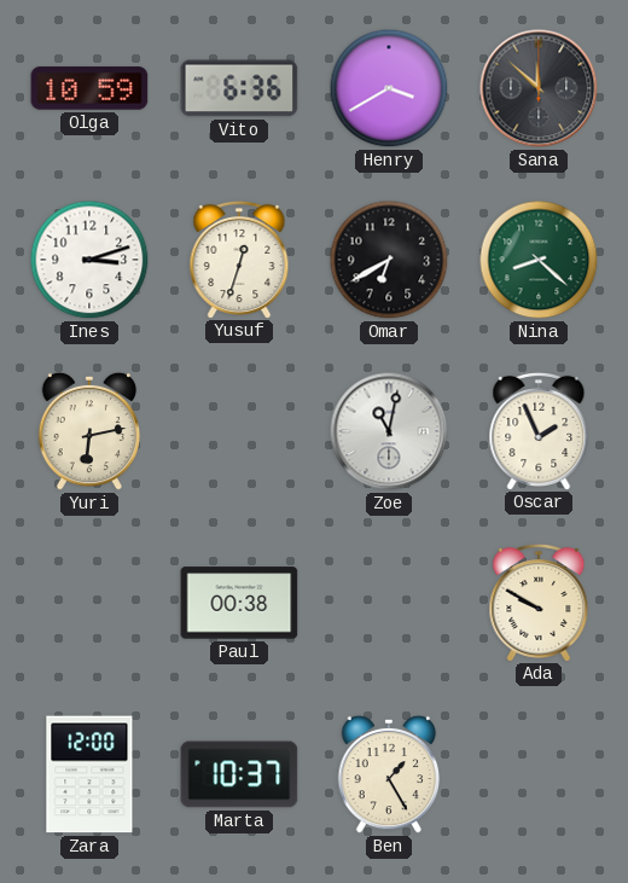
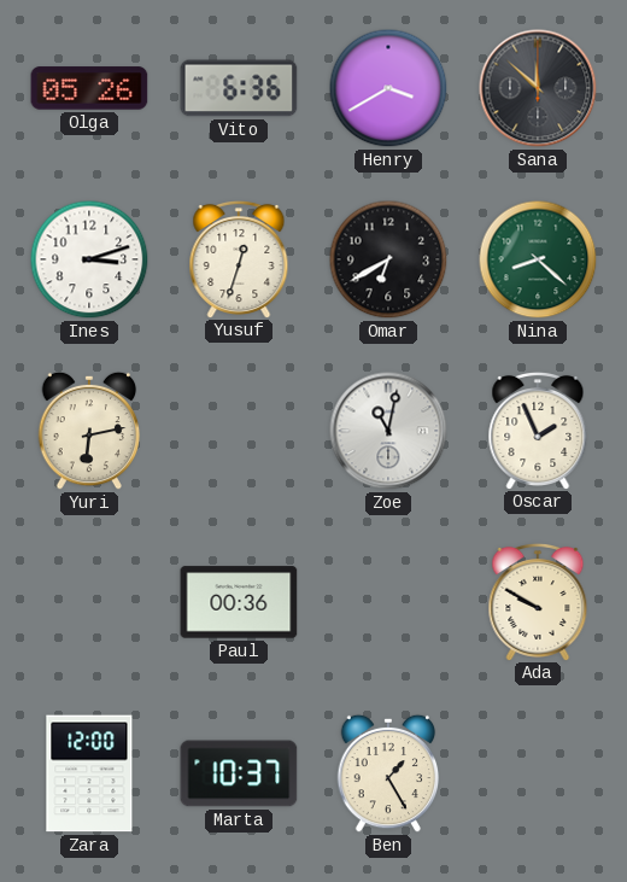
Olga: 10:59 -> 05:26
Paul: 00:38 -> 00:36
